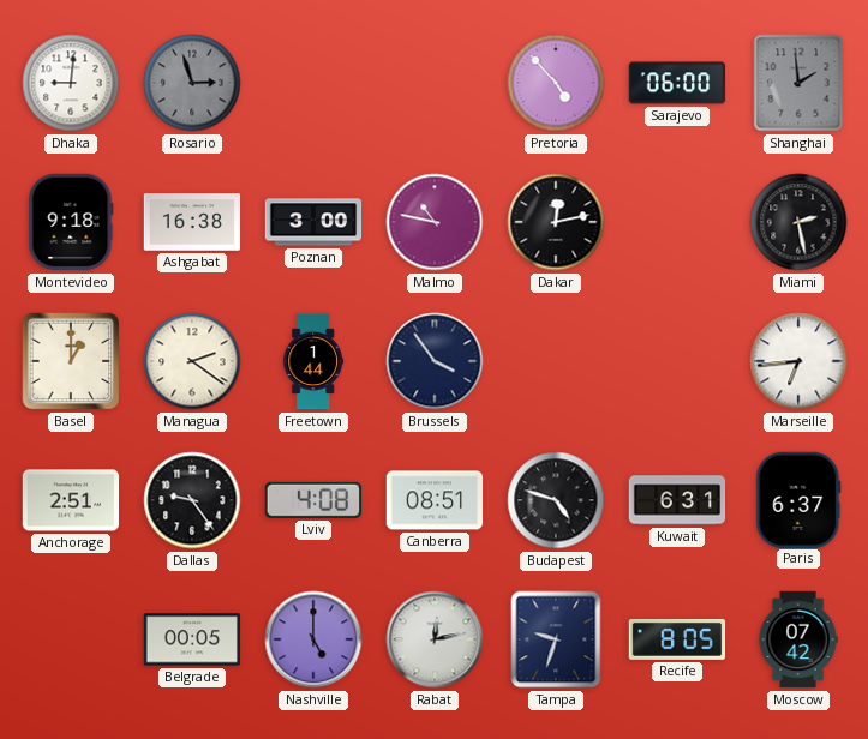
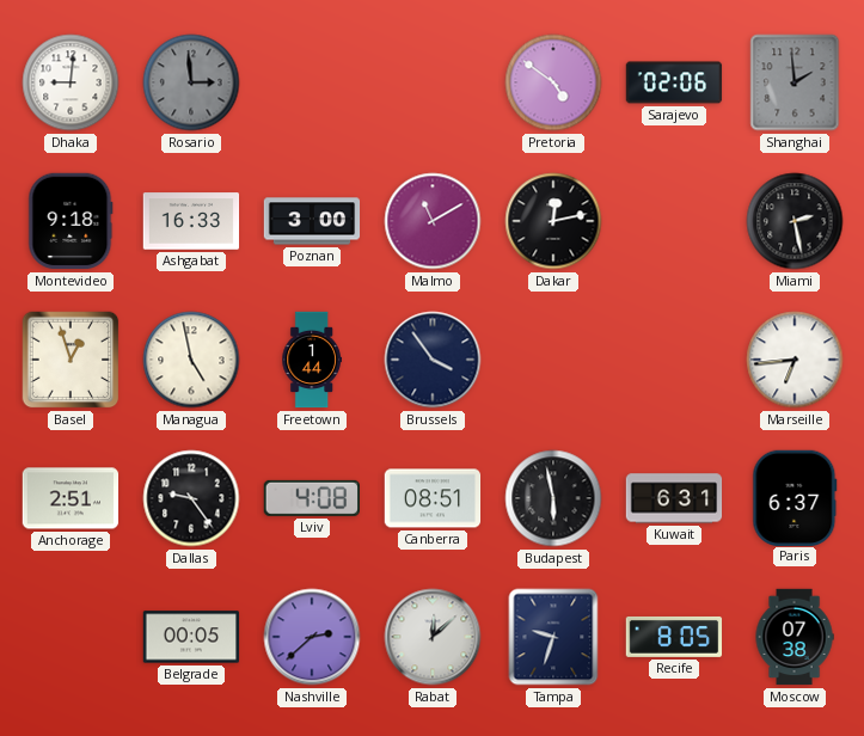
Rosario: 2:57 -> 2:59
Pretoria: 4:53 -> 4:51
Sarajevo: 06:00 -> 02:06
Ashgabat: 16:38 -> 16:33
Malmo: 10:47 -> 11:10
Basel: 1:00 -> 12:57
Managua: 2:21 -> 4:58
Budapest: 4:48 -> 5:58
Nashville: 5:00 -> 2:38
Rabat: 12:13 -> 12:08
Moscow: 07:42 -> 07:38
